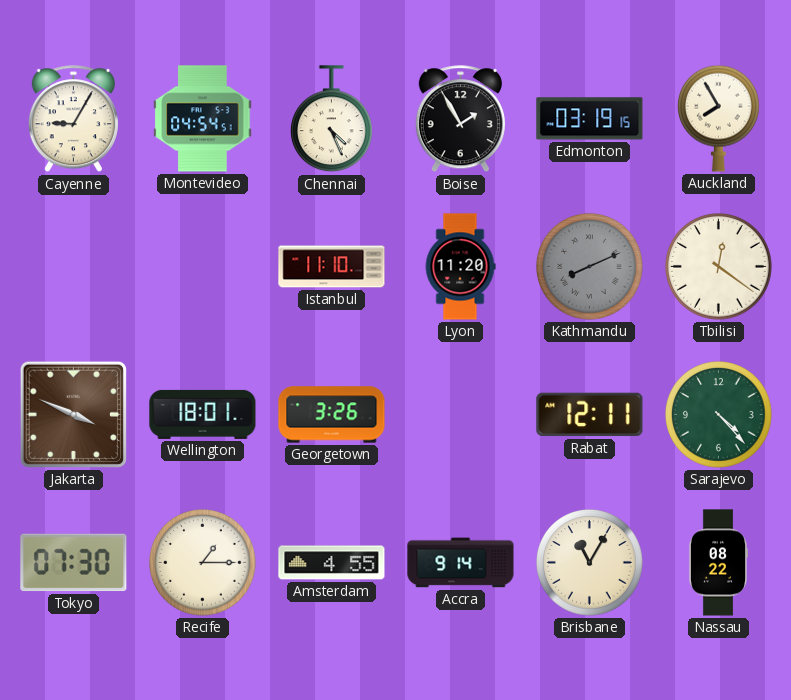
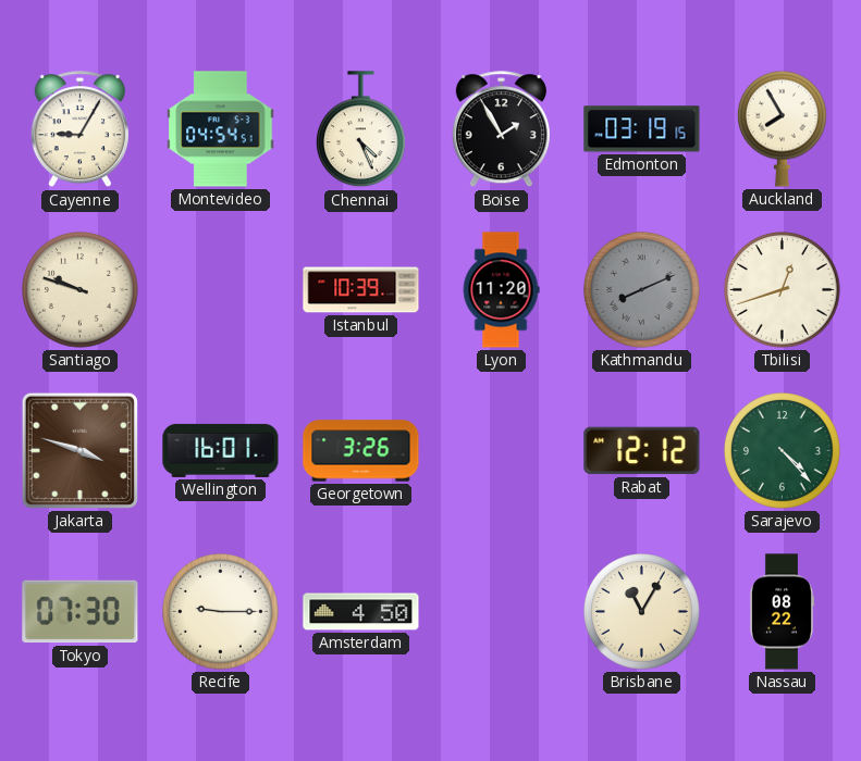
Santiago: none -> 9:48
Istanbul: 11:10 -> 10:39
Tbilisi: 12:21 -> 12:42
Jakarta: 3:49 -> 3:48
Wellington: 18:01 -> 16:01
Rabat: 12:11 -> 12:12
Recife: 1:15 -> 9:15
Amsterdam: 4:55 -> 4:50
Accra: 9:14 -> none
